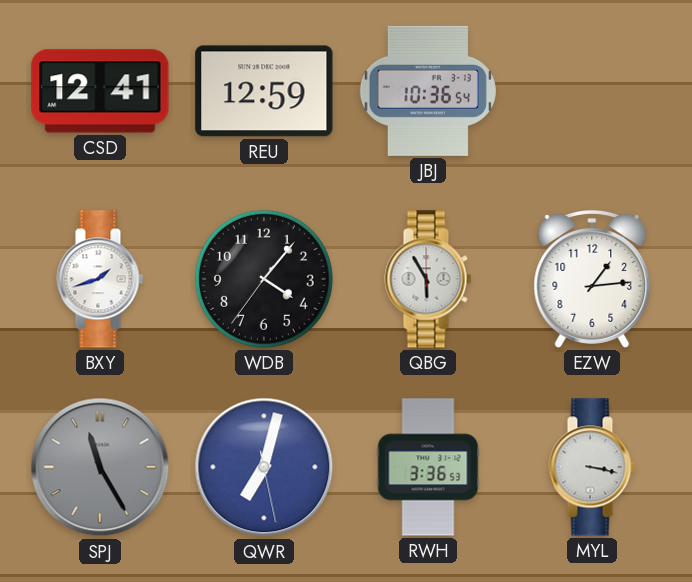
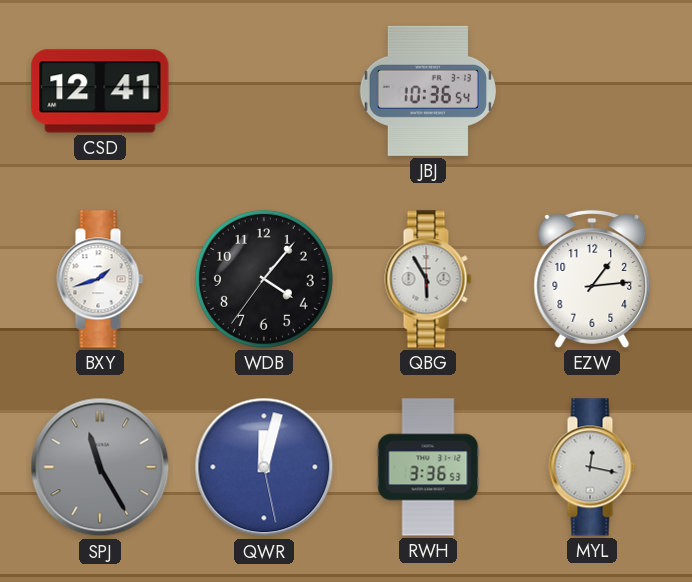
REU: 12:59 -> none
QWR: 7:02 -> 12:02
MYL: 3:17 -> 12:17
